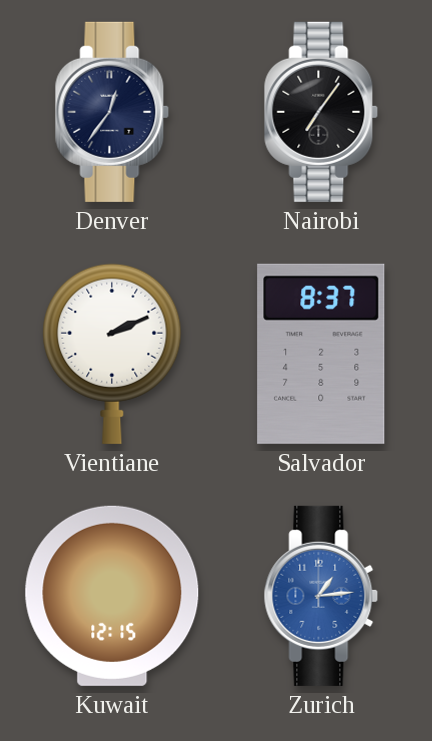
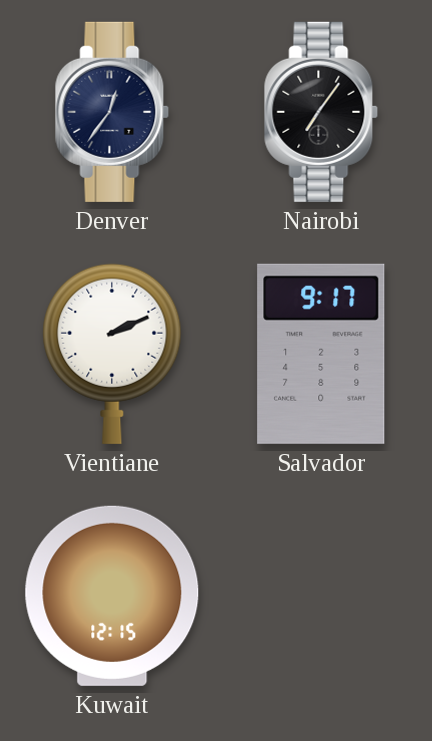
Salvador: 8:37 -> 9:17
Zurich: 1:14 -> none
